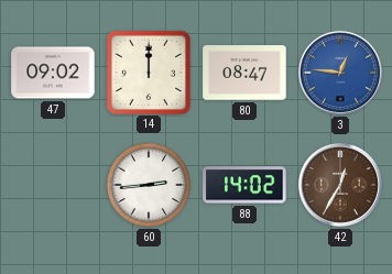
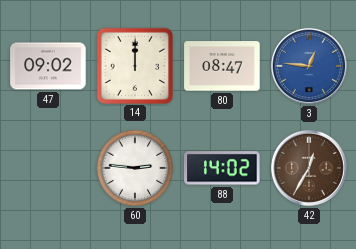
60: 2:44 -> 2:46
